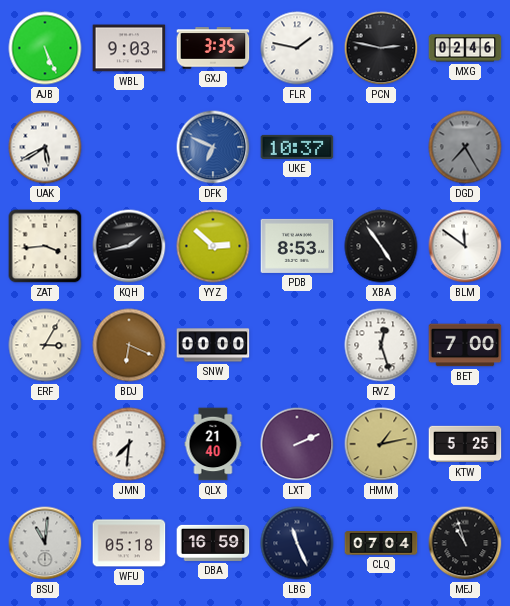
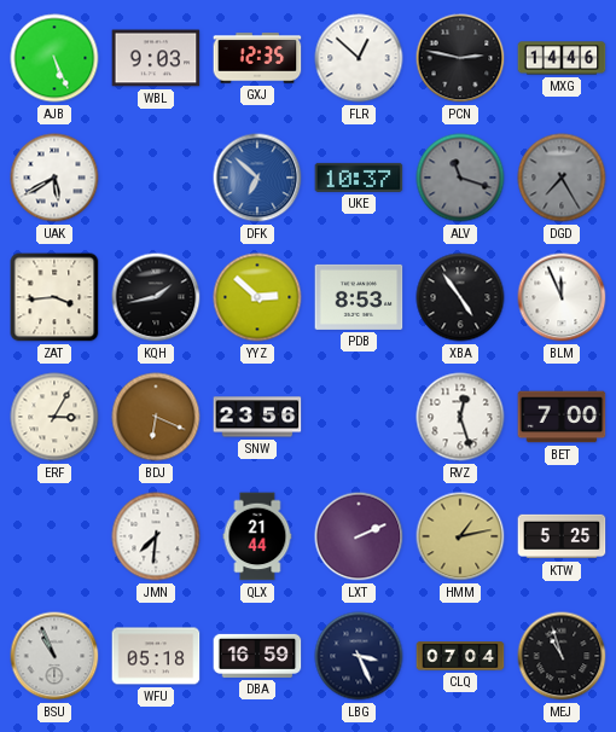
GXJ: 3:35 -> 12:35
FLR: 1:47 -> 12:52
MXG: 02:46 -> 14:46
DFK: 6:49 -> 6:52
ALV: none -> 11:18
BLM: 11:51 -> 11:56
SNW: 00:00 -> 23:56
QLX: 21:40 -> 21:44
BSU: 11:01 -> 10:56
LBG: 11:26 -> 3:26
